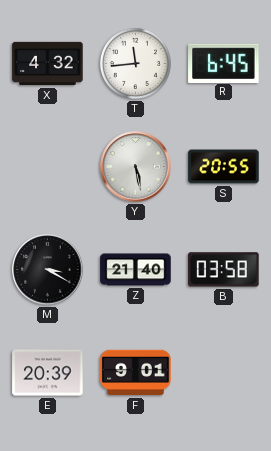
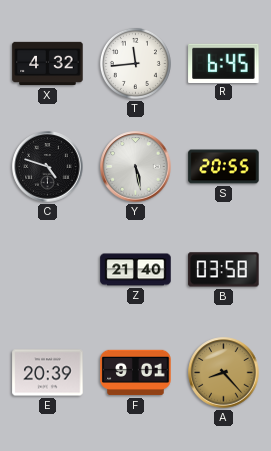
C: none -> 4:48
M: 3:20 -> none
A: none -> 8:23
